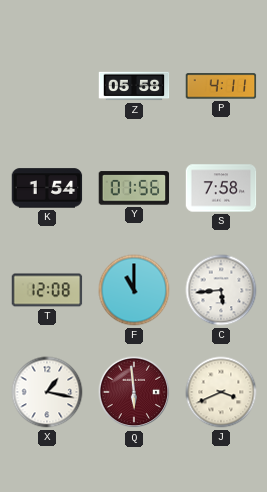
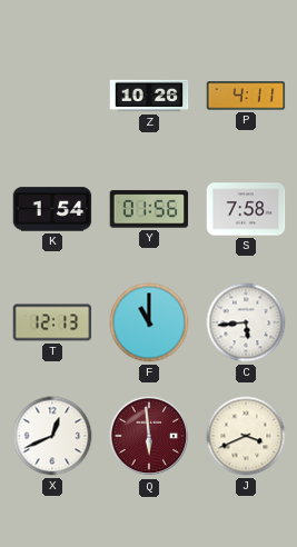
Z: 05:58 -> 10:26
T: 12:08 -> 12:13
X: 1:17 -> 12:41
